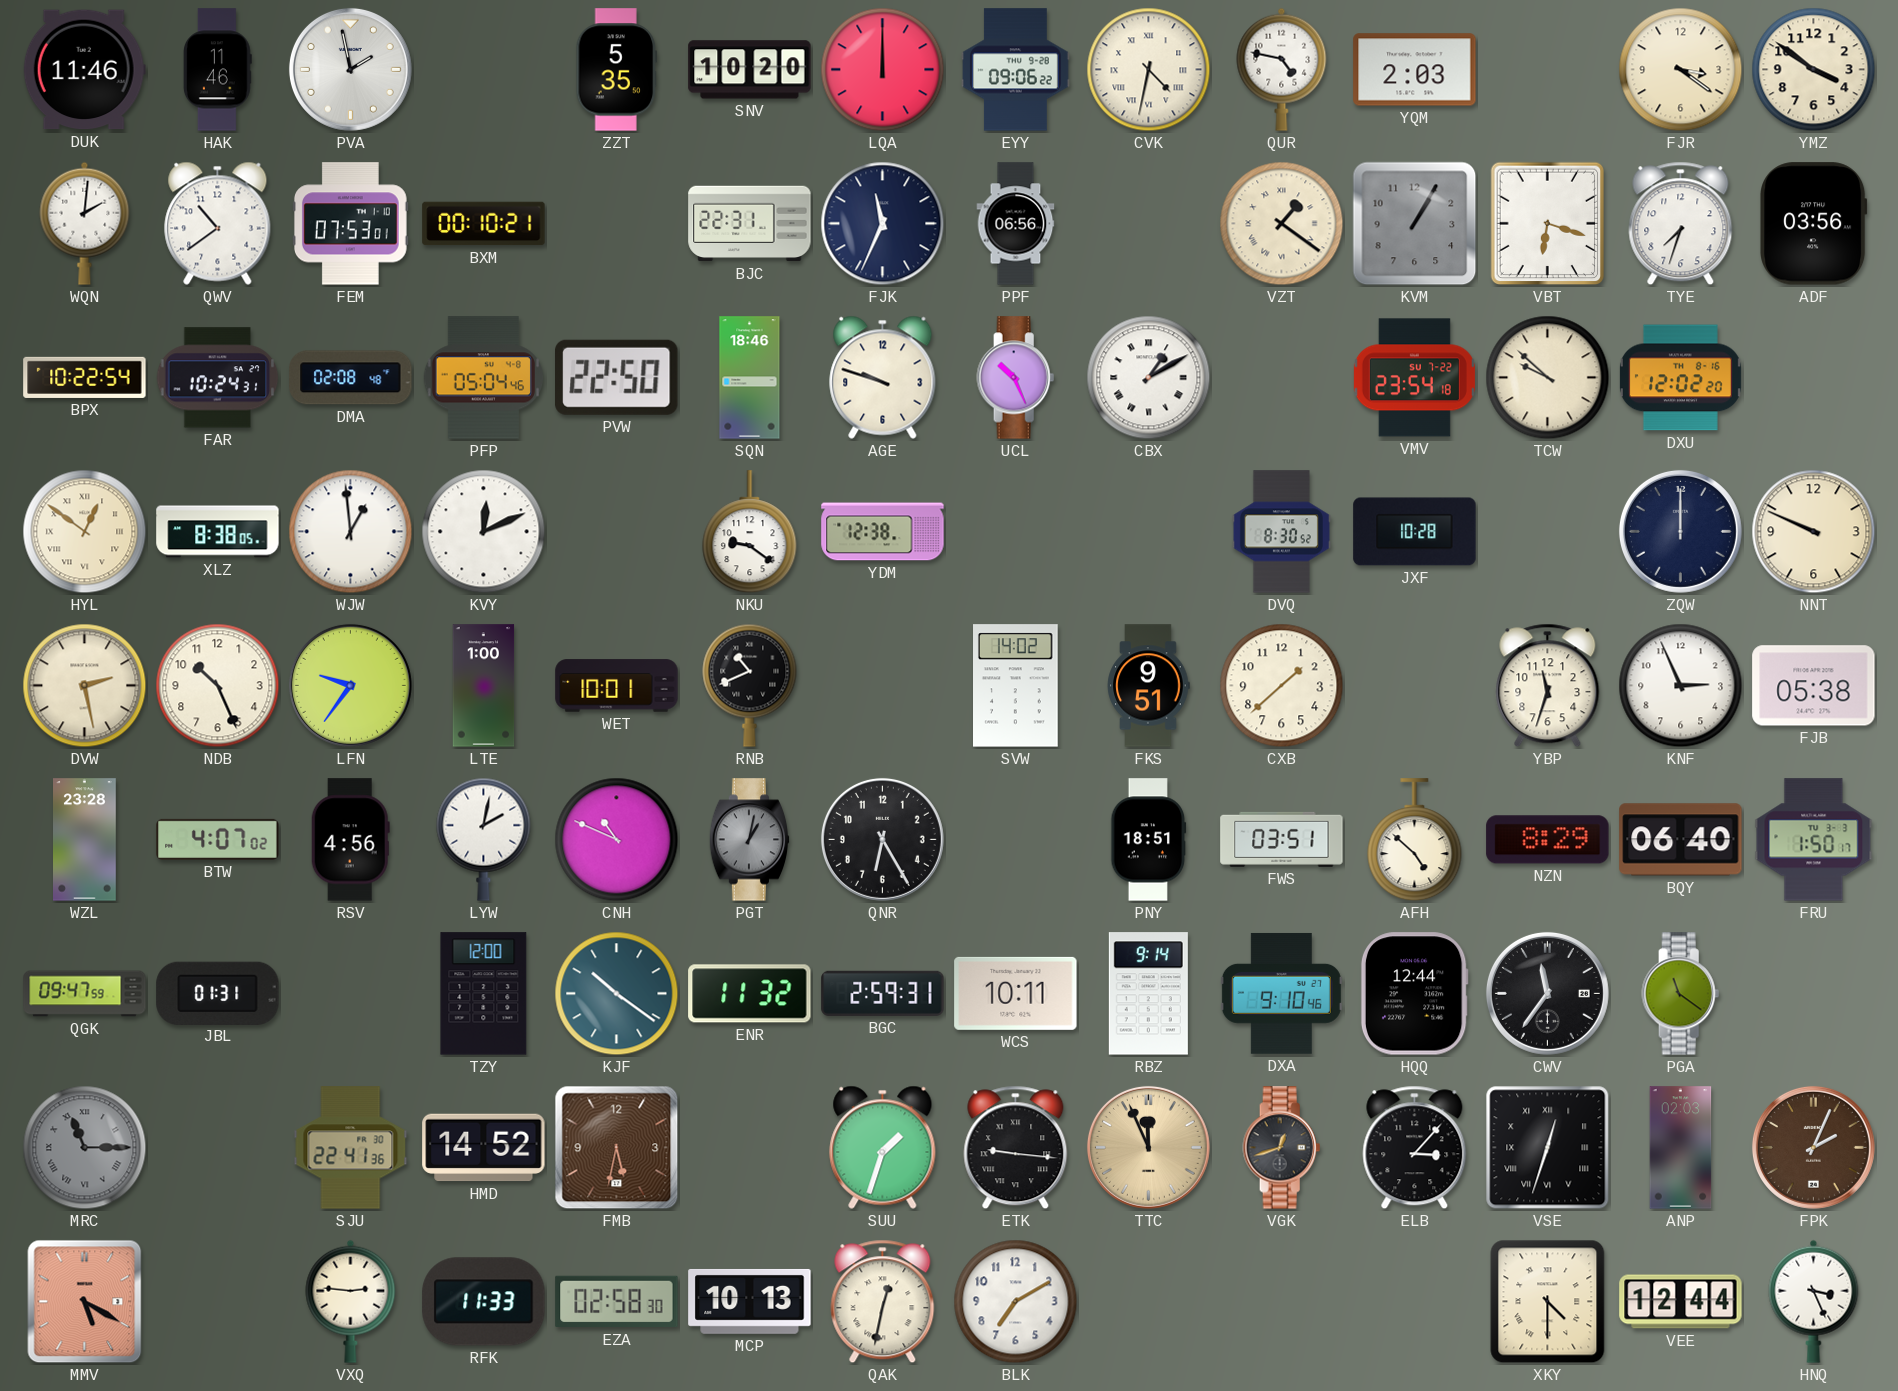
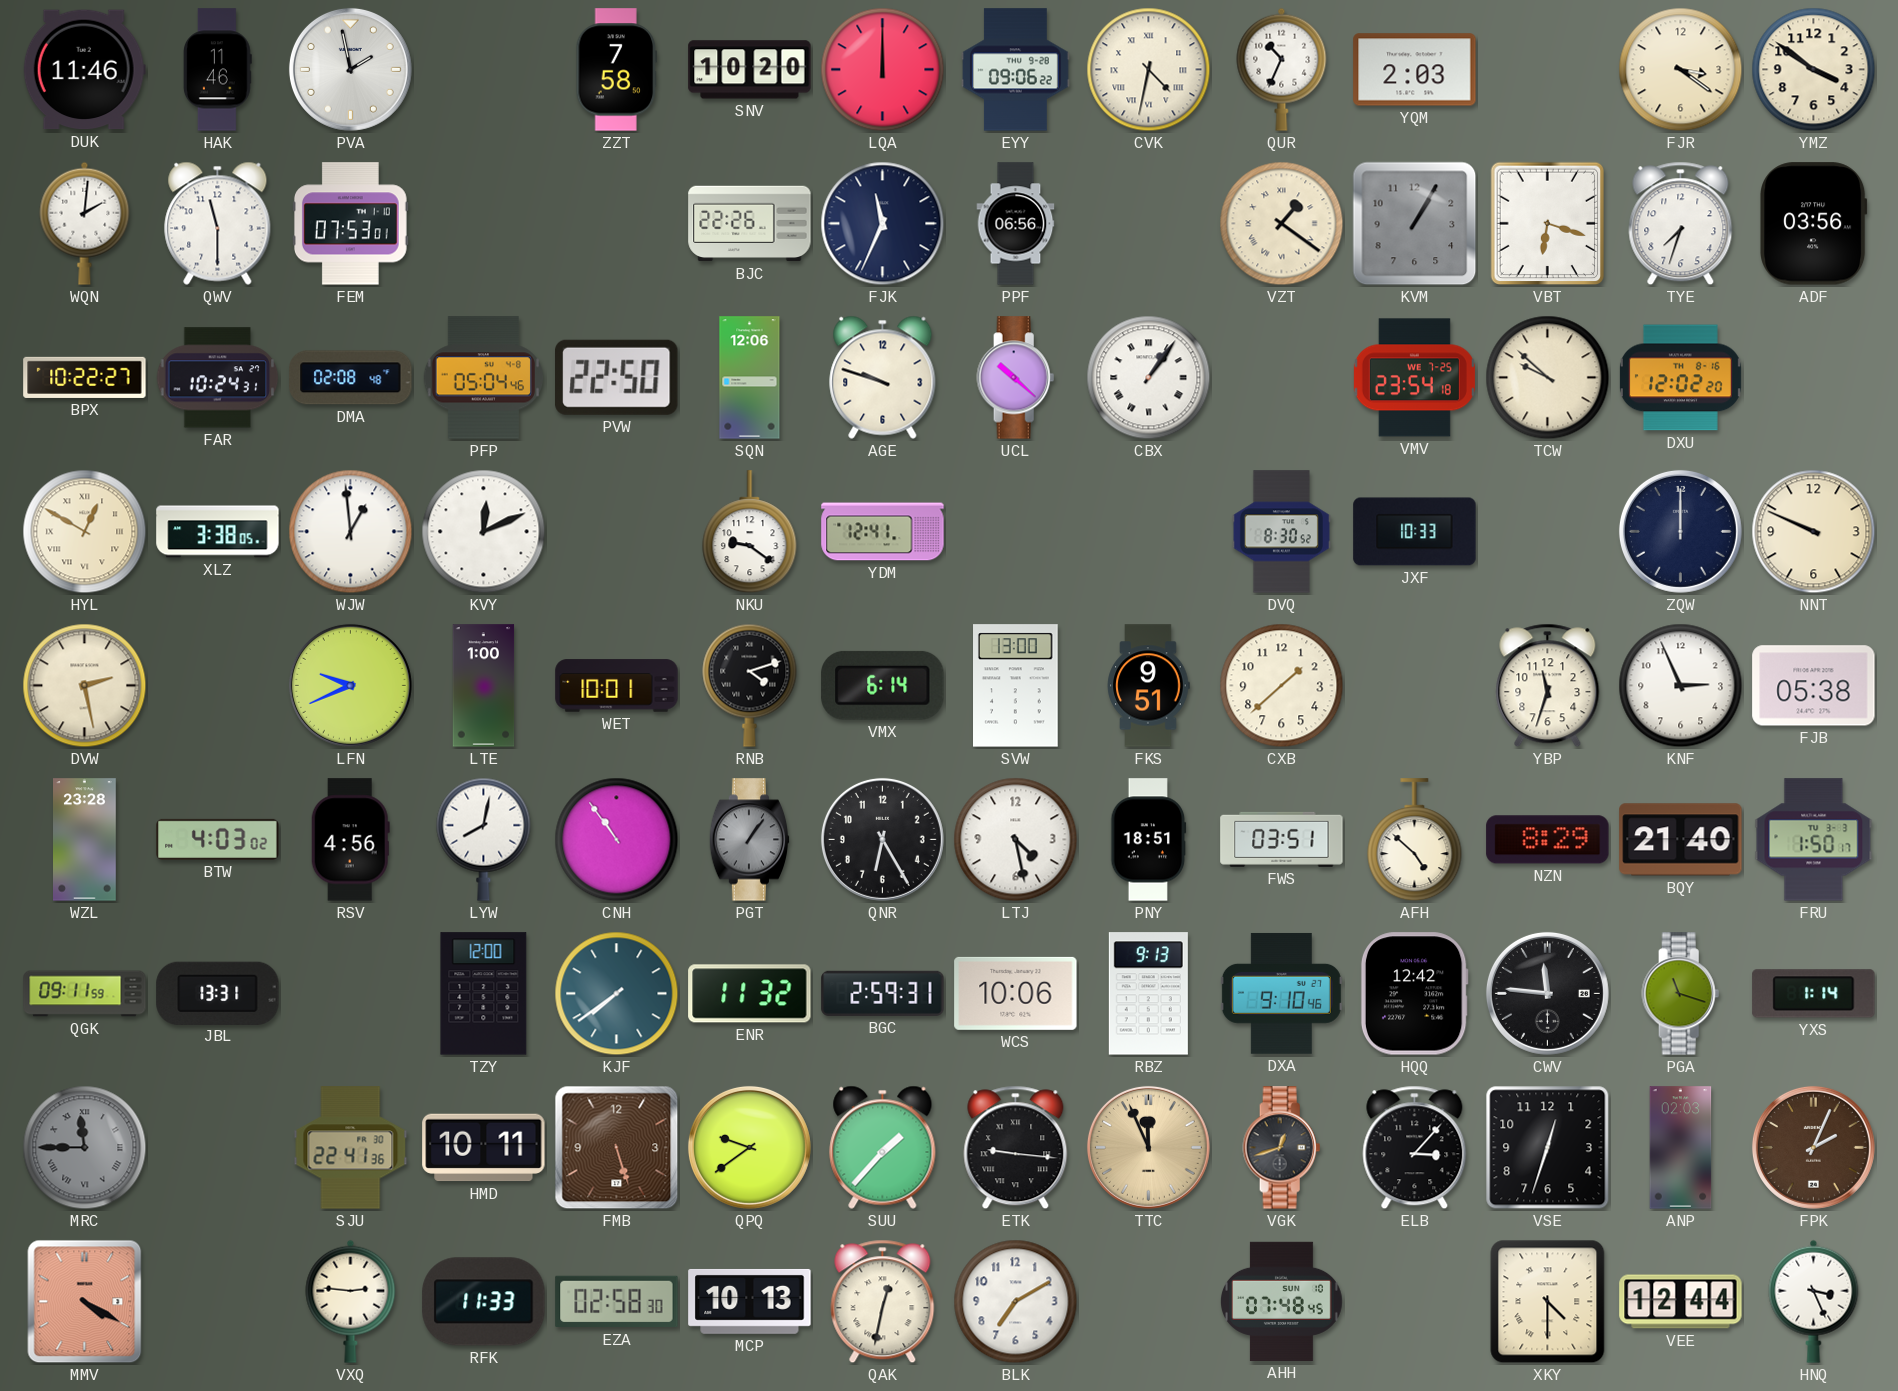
ZZT: 5:35 -> 7:58
QUR: 4:47 -> 10:34
QWV: 10:39 -> 11:30
BXM: 00:10 -> none
BJC: 22:31 -> 22:26
BPX: 10:22:54 -> 10:22:27
SQN: 18:46 -> 12:06
UCL: 10:26 -> 10:22
CBX: 1:10 -> 1:06
VMV date: SU 7-22 -> WE 7-25
HYL: 12:51 -> 12:50
XLZ: 8:38 -> 3:38
YDM: 12:38 -> 12:41
JXF: 10:28 -> 10:33
NDB: 10:26 -> none
LFN: 9:36 -> 9:41
RNB: 10:41 -> 4:12
VMX: none -> 6:14
SVW: 14:02 -> 13:00
BTW: 4:07 -> 4:03
LYW: 2:02 -> 8:02
CNH: 10:49 -> 10:54
PGT: 1:02 -> 1:06
LTJ: none -> 4:28
BQY: 06:40 -> 21:40
QGK: 09:47 -> 09:11
JBL: 01:31 -> 13:31
KJF: 10:21 -> 7:39
WCS: 10:11 -> 10:06
RBZ: 9:14 -> 9:13
HQQ: 12:44 -> 12:42
CWV: 11:36 -> 11:46
PGA: 11:21 -> 11:18
YXS: none -> 1:14
MRC: 11:15 -> 11:45
HMD: 14:52 -> 10:11
FMB: 5:32 -> 5:27
QPQ: none -> 9:39
SUU: 1:33 -> 1:37
VSE numerals: Roman -> Arabic
MMV: 5:20 -> 4:20
AHH: none -> 07:48
